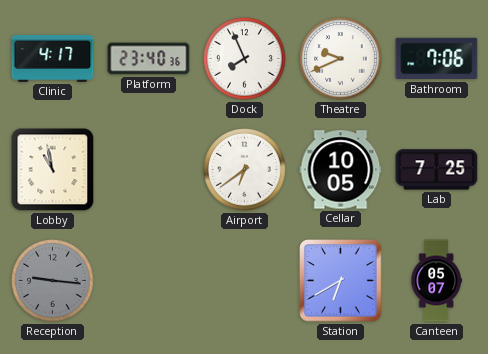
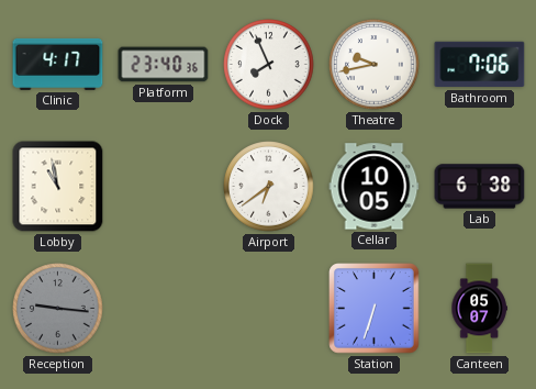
Theatre: 9:41 -> 9:43
Lab: 7:25 -> 6:38
Station: 6:40 -> 6:33
